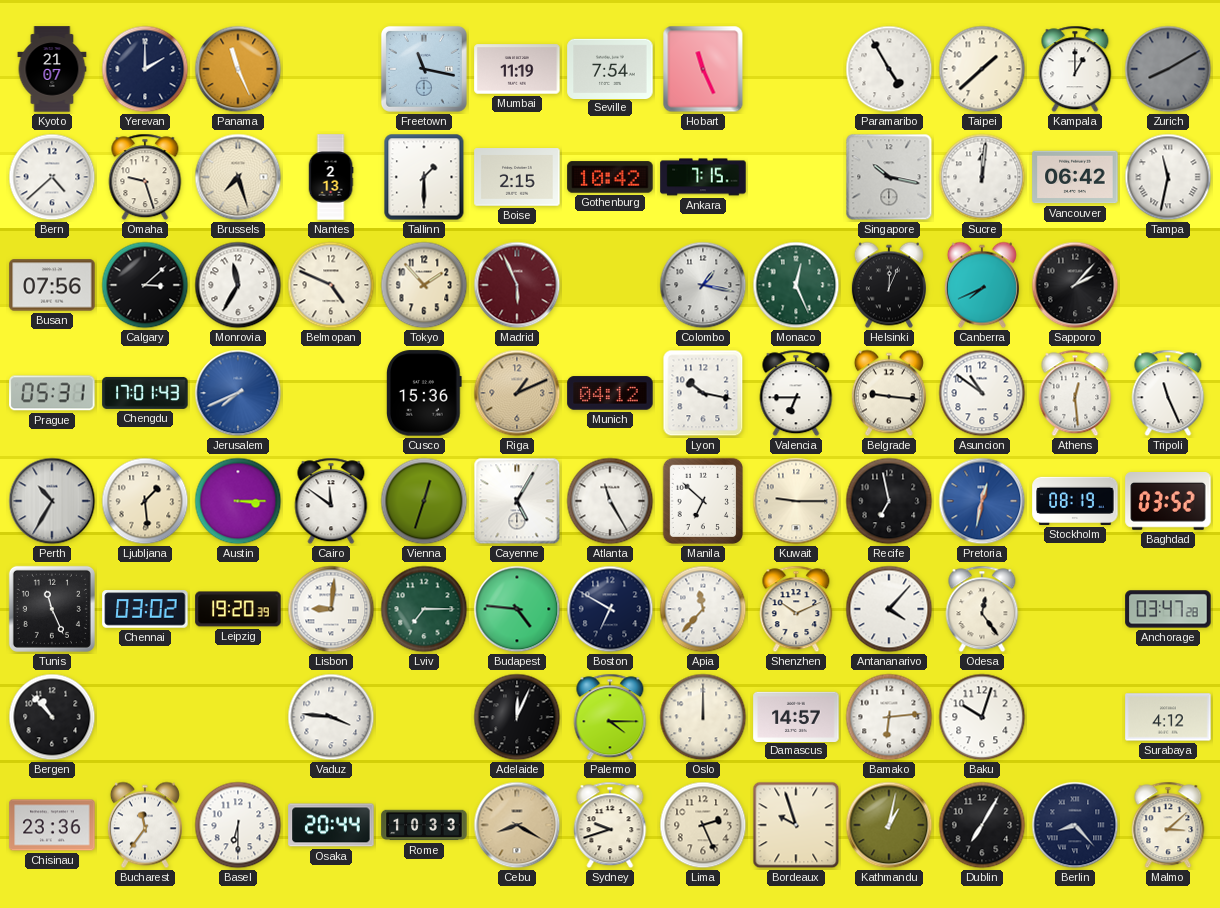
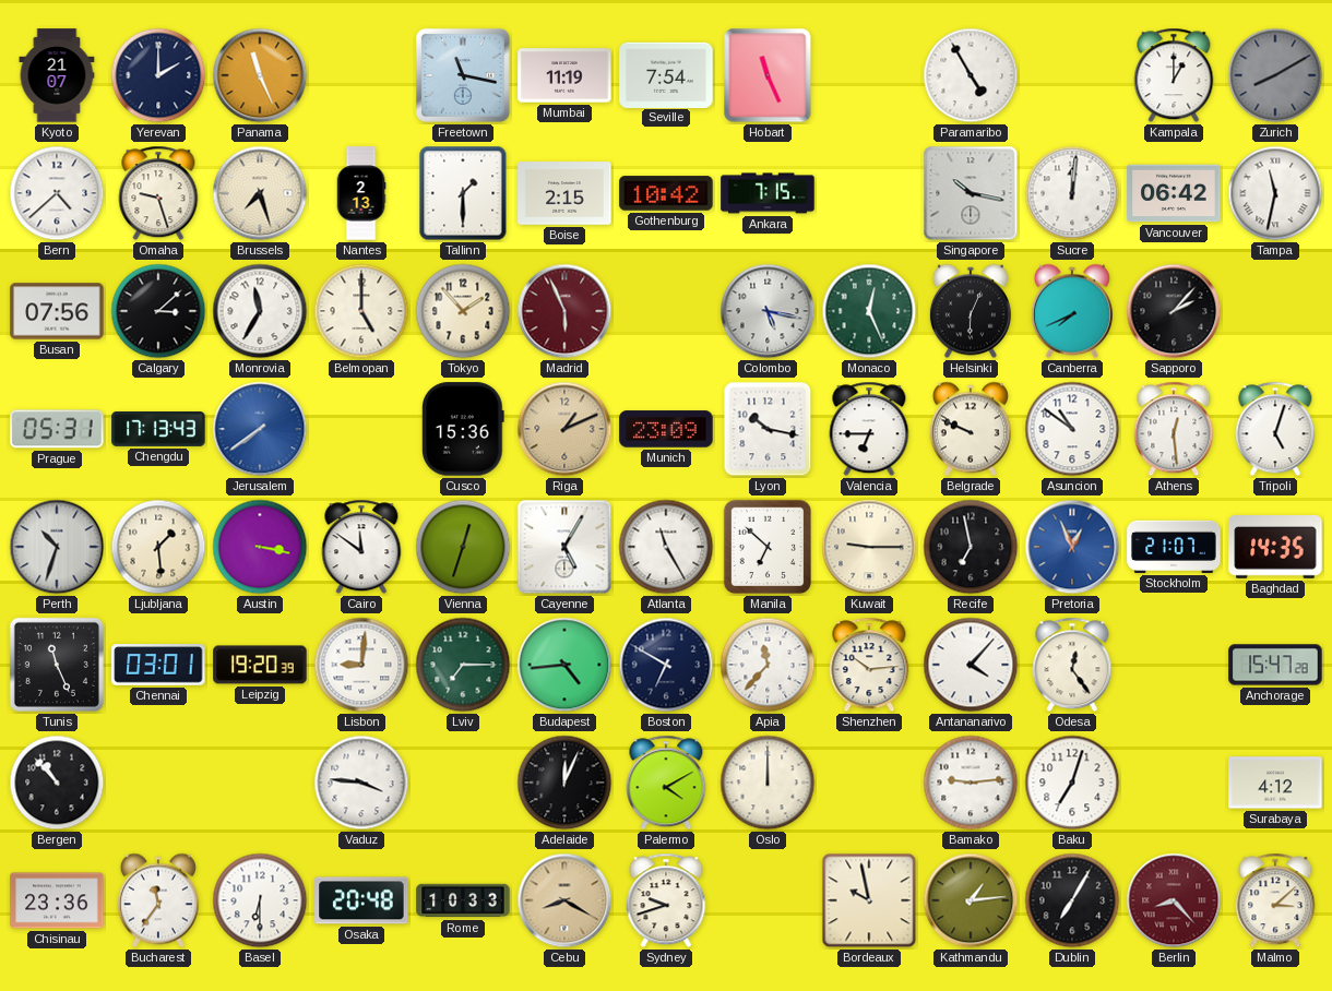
Taipei: 1:38 -> none
Belmopan: 4:49 -> 5:00
Colombo: 1:17 -> 5:17
Helsinki: 12:04 -> 6:04
Chengdu: 17:01 -> 17:13
Jerusalem: 7:41 -> 7:39
Munich: 04:12 -> 23:09
Belgrade: 9:16 -> 9:49
Tripoli: 11:26 -> 5:03
Perth: 10:35 -> 10:33
Austin: 3:15 -> 3:17
Pretoria: 12:32 -> 12:56
Stockholm: 08:19 -> 21:07
Baghdad: 03:52 -> 14:35
Chennai: 03:02 -> 03:01
Budapest: 4:46 -> 4:44
Shenzhen: 10:11 -> 10:14
Anchorage: 03:47 -> 15:47
Palermo: 4:15 -> 4:10
Damascus: 14:57 -> none
Bamako: 6:14 -> 9:14
Baku: 10:03 -> 7:03
Osaka: 20:44 -> 20:48
Lima: 2:26 -> none
Bordeaux: 9:57 -> 9:58
Kathmandu: 1:02 -> 1:14
Berlin dial: navy -> burgundy
